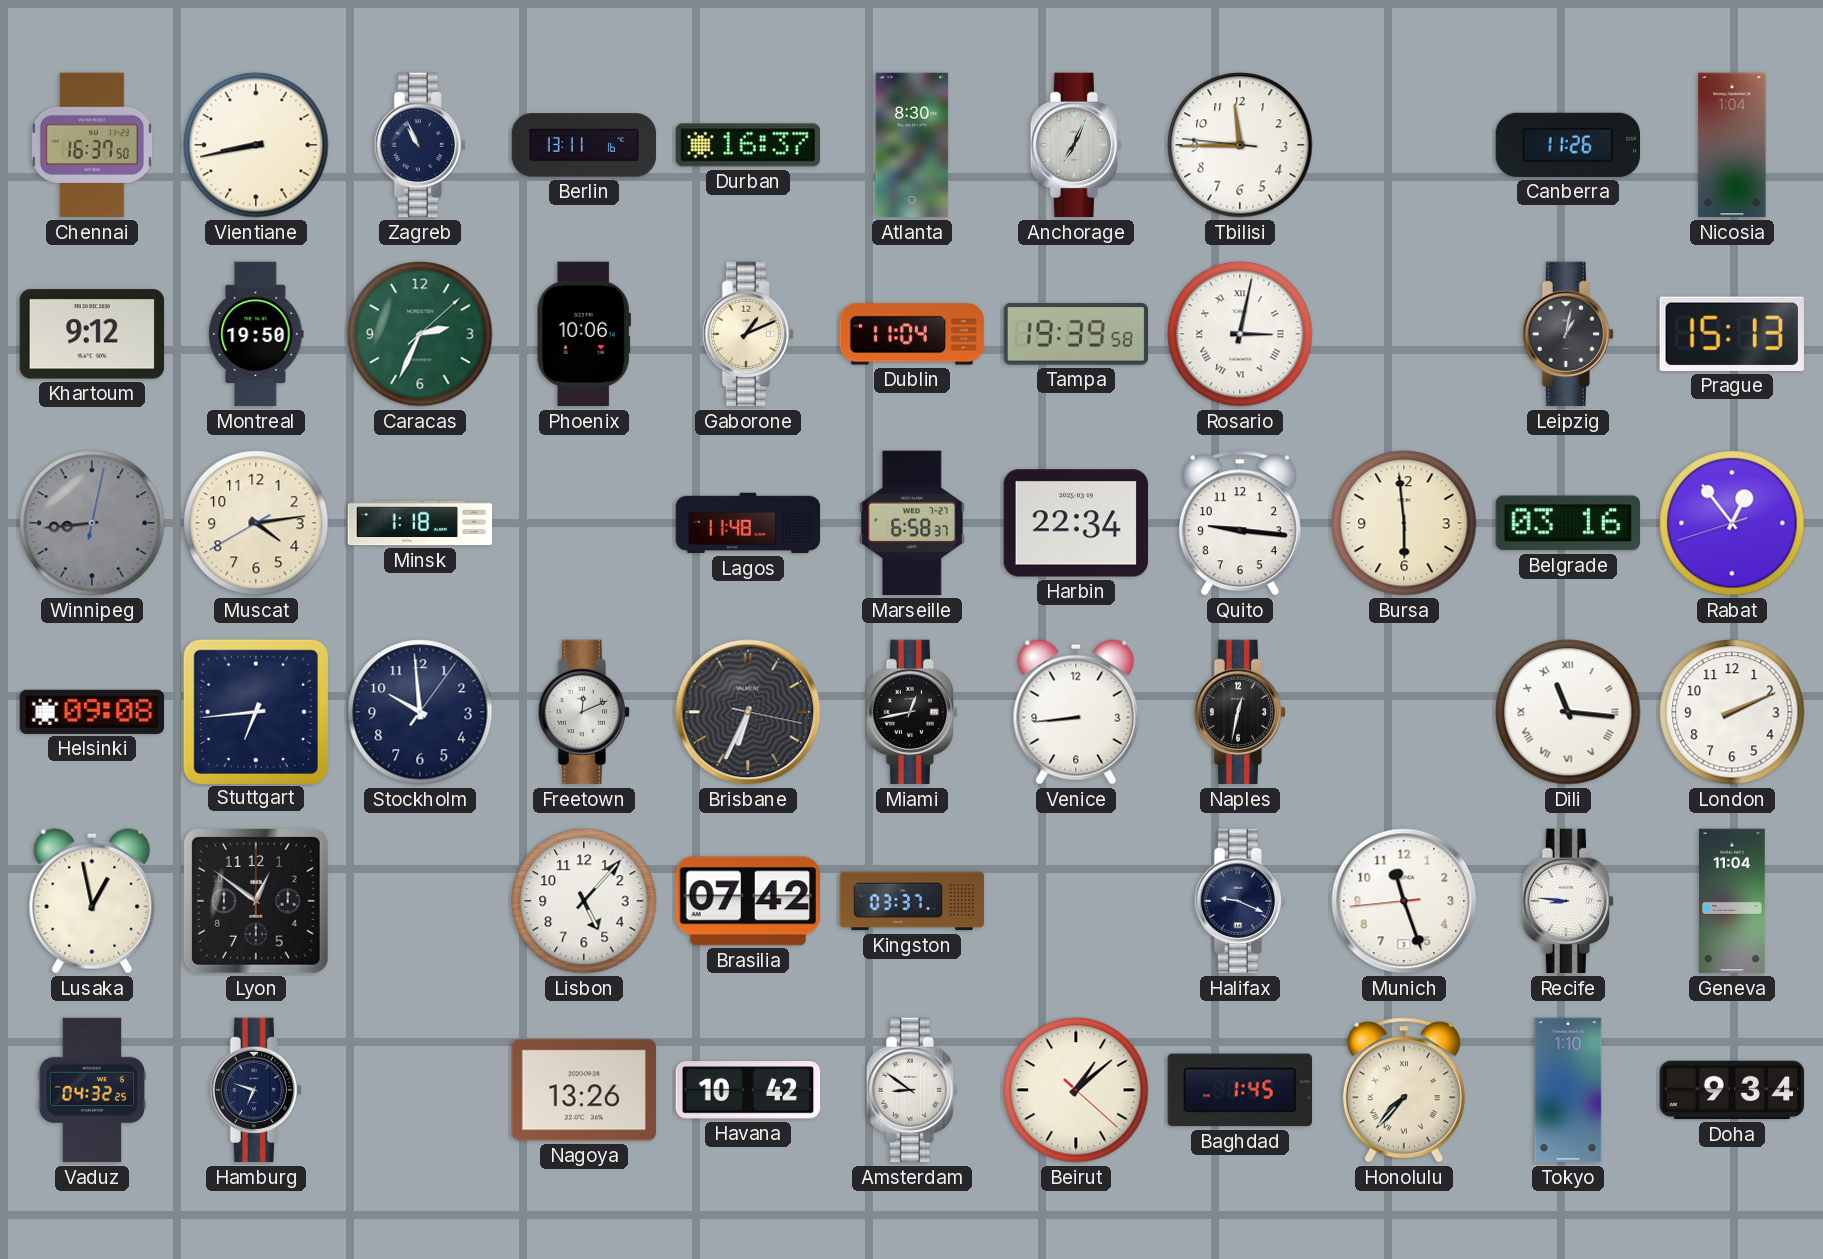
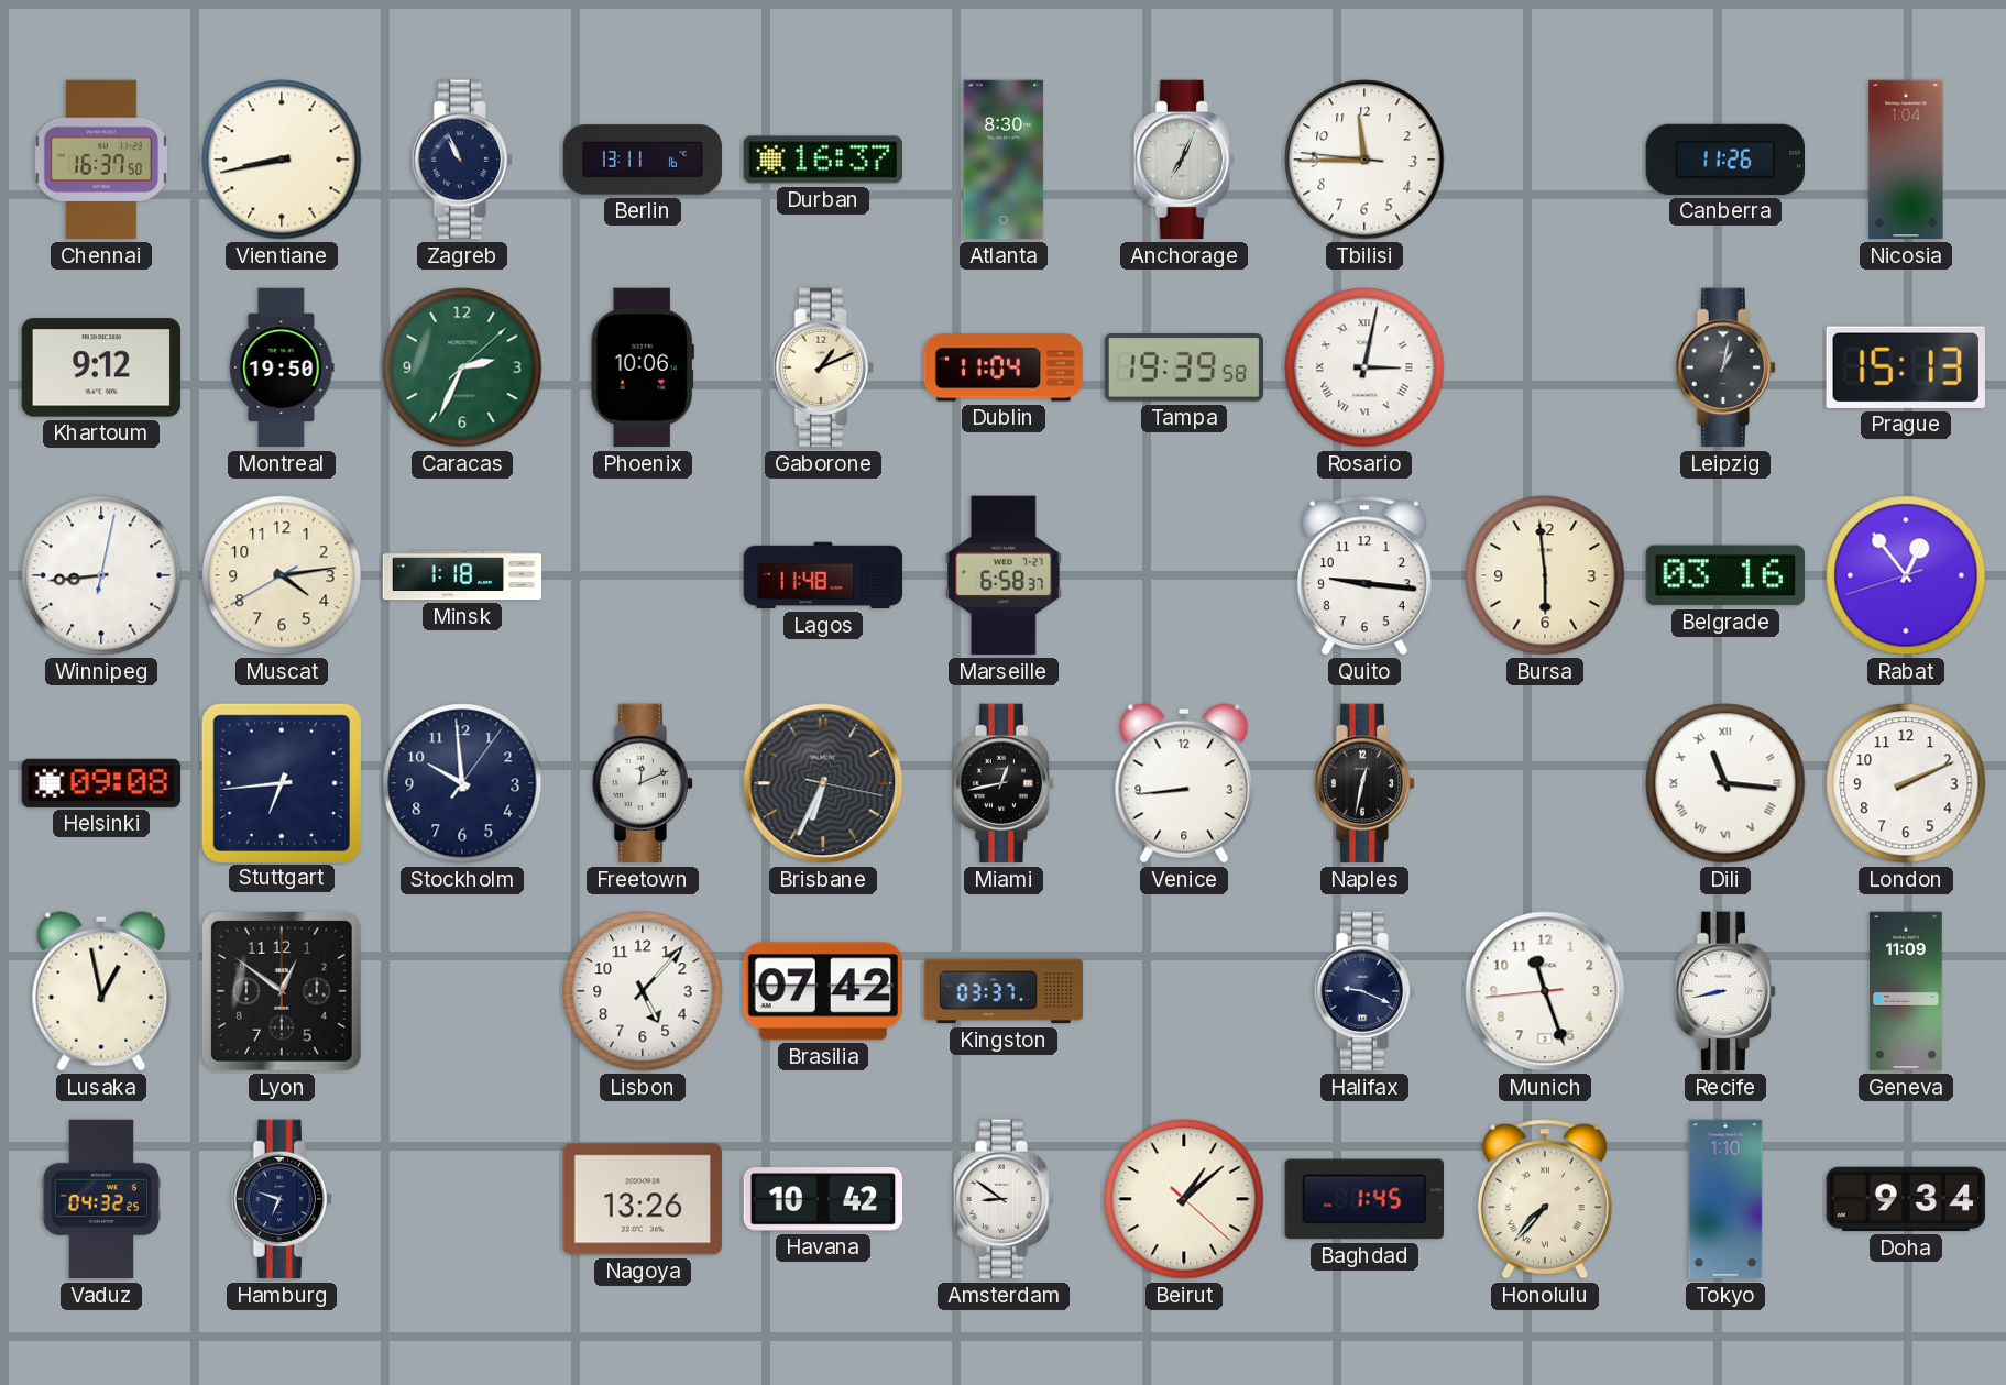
Winnipeg dial: grey -> white
Harbin: 22:34 -> none
Recife: 8:46 -> 8:43
Geneva: 11:04 -> 11:09
